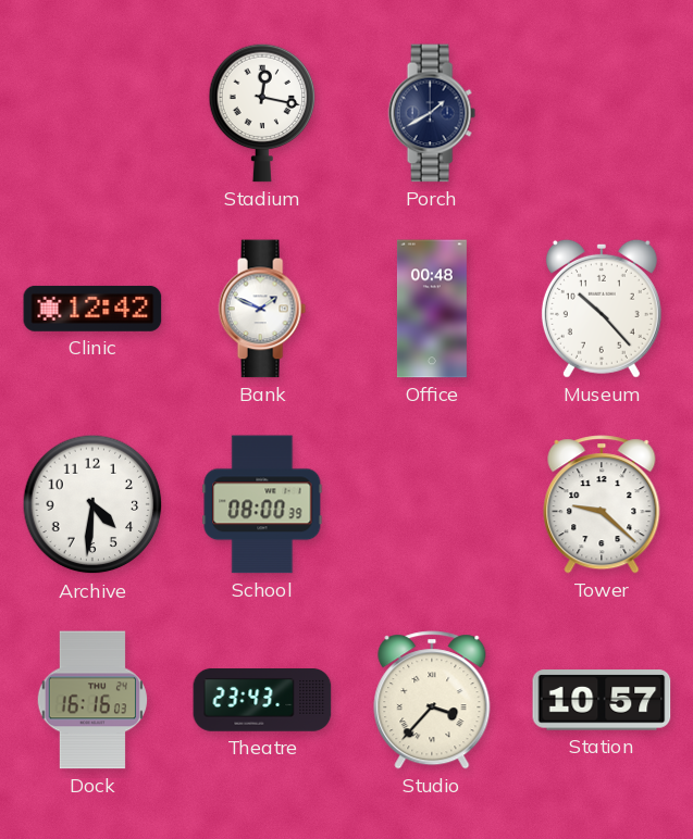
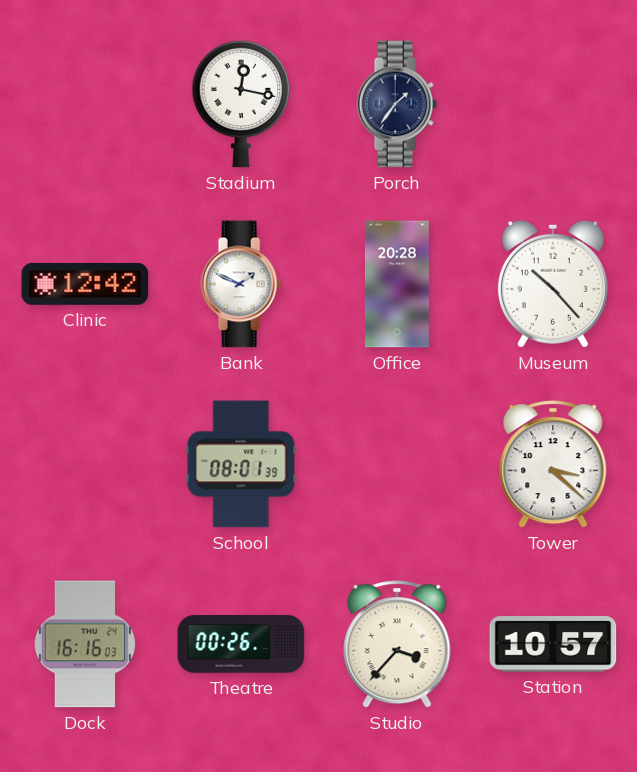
Porch: 1:40 -> 1:36
Office: 00:48 -> 20:28
Archive: 4:31 -> none
School: 08:00 -> 08:01
Tower: 9:22 -> 3:22
Theatre: 23:43 -> 00:26
